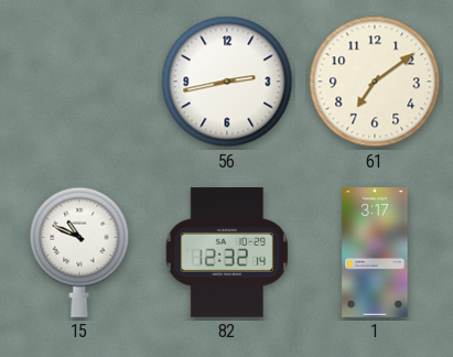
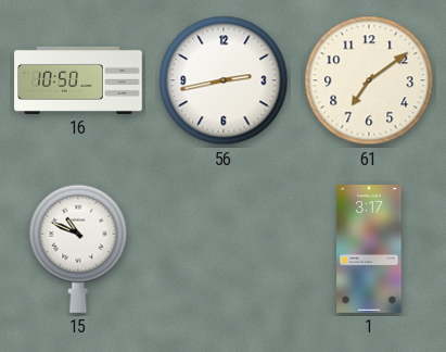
16: none -> 10:50
82: 12:32 -> none
